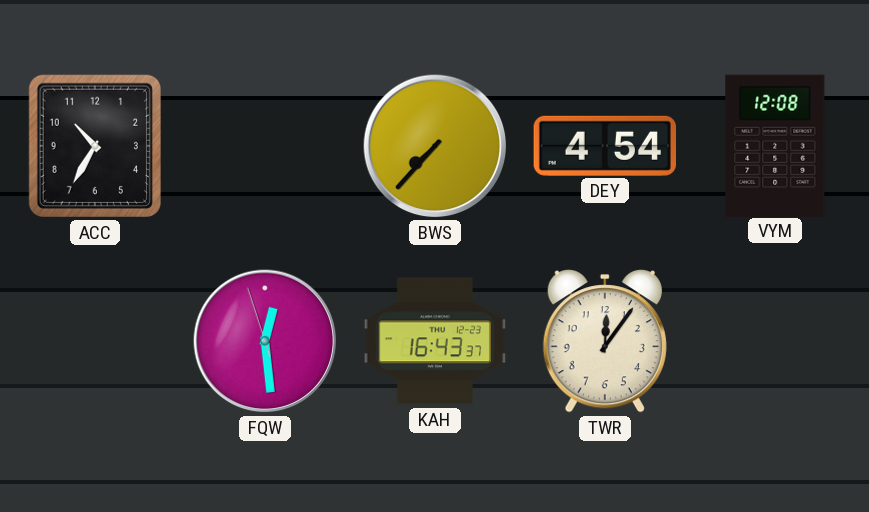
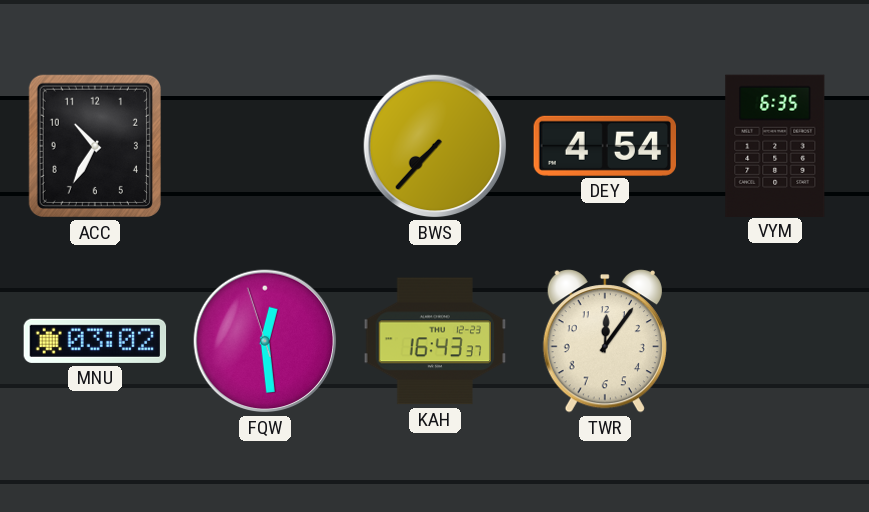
VYM: 12:08 -> 6:35
MNU: none -> 03:02
